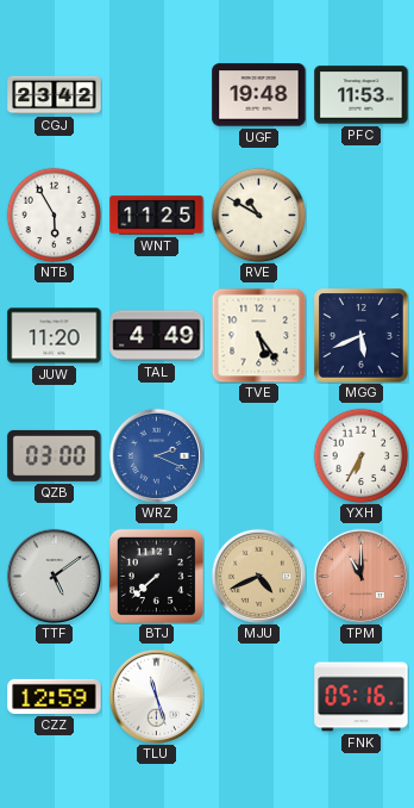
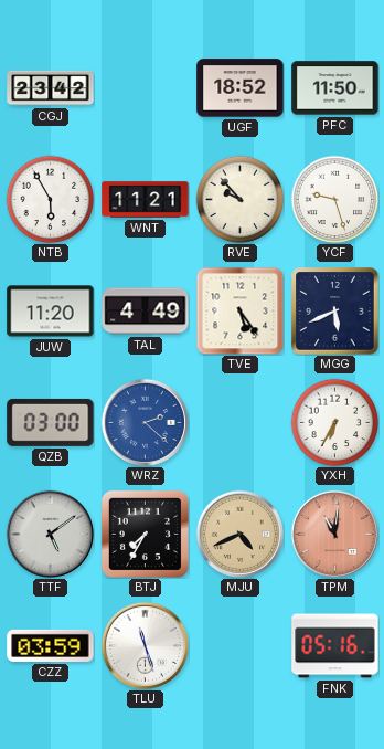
UGF: 19:48 -> 18:52
PFC: 11:53 -> 11:50
WNT: 11:25 -> 11:21
RVE: 10:50 -> 9:53
YCF: none -> 9:27
WRZ: 2:19 -> 2:22
BTJ: 7:38 -> 7:35
TPM: 11:00 -> 11:01
CZZ: 12:59 -> 03:59
